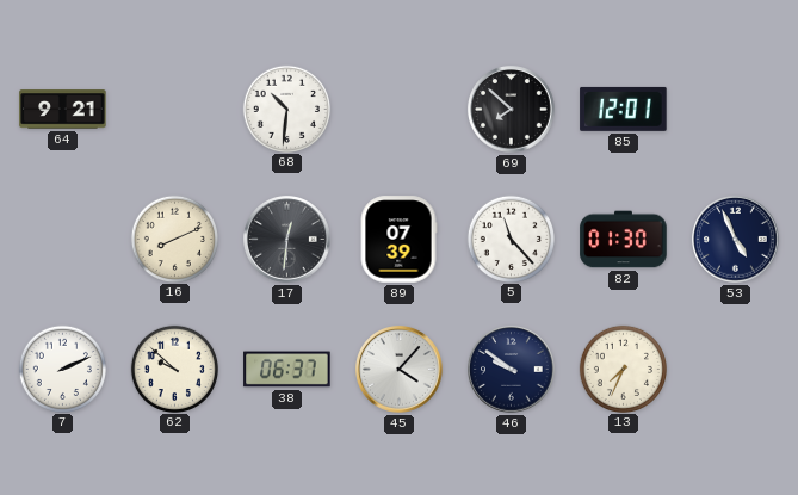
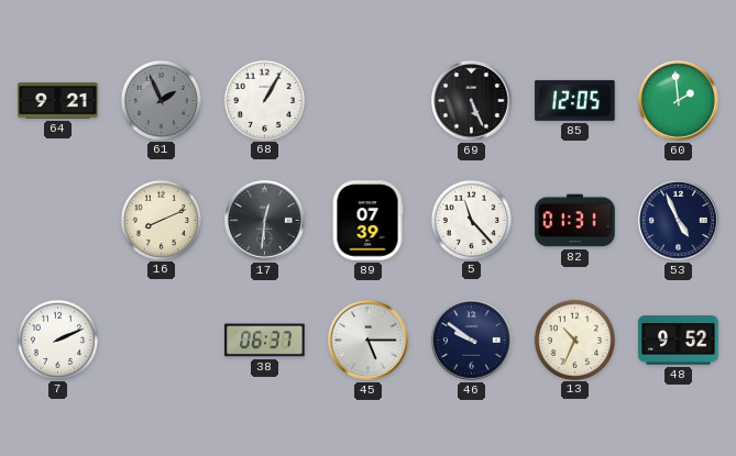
61: none -> 1:56
68: 10:31 -> 1:05
69: 7:52 -> 5:26
85: 12:01 -> 12:05
60: none -> 1:59
82: 01:30 -> 01:31
62: 9:52 -> none
45: 4:07 -> 5:15
13: 7:34 -> 10:34
48: none -> 9:52
